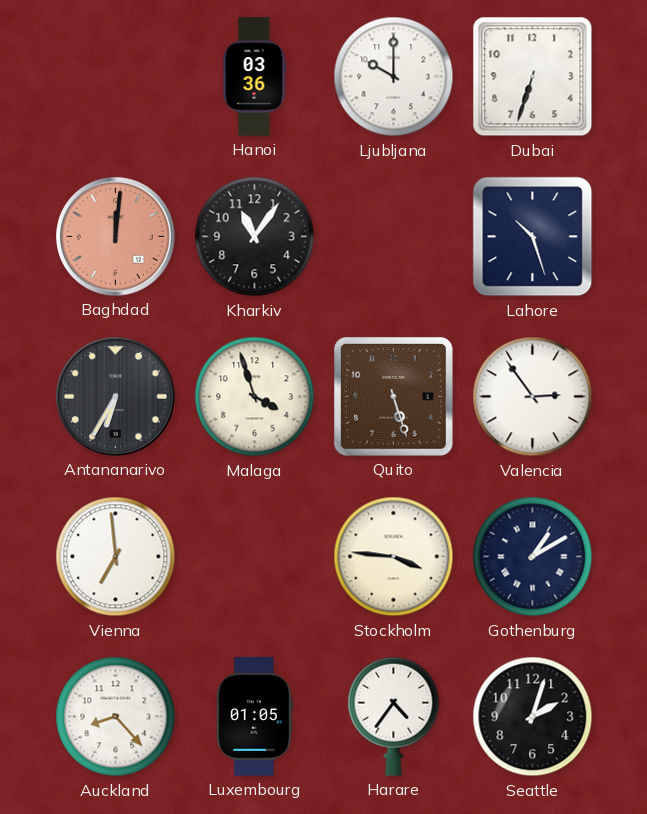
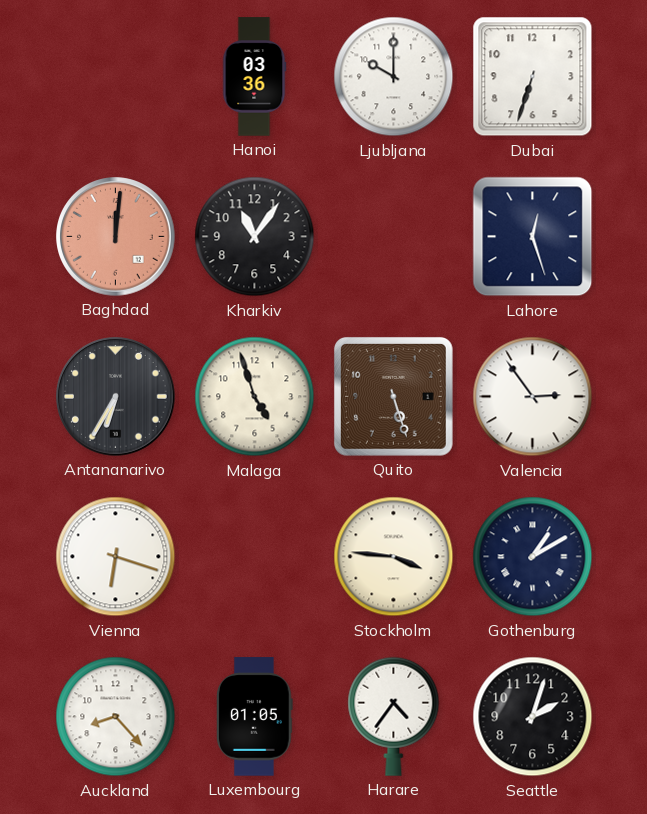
Lahore: 10:27 -> 12:27
Malaga: 3:57 -> 4:57
Vienna: 6:59 -> 6:18
